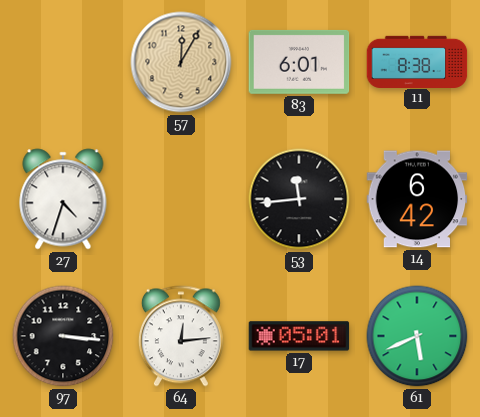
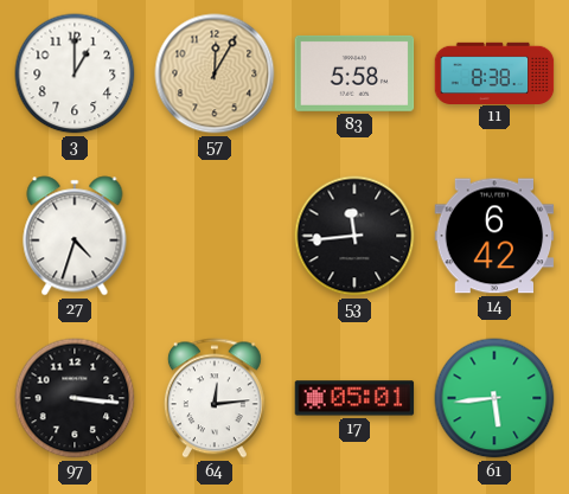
3: none -> 1:00
83: 6:01 -> 5:58
61: 5:41 -> 5:44
